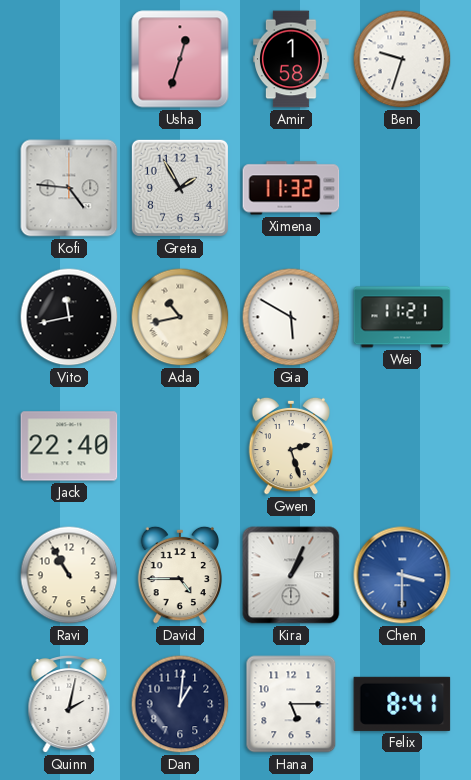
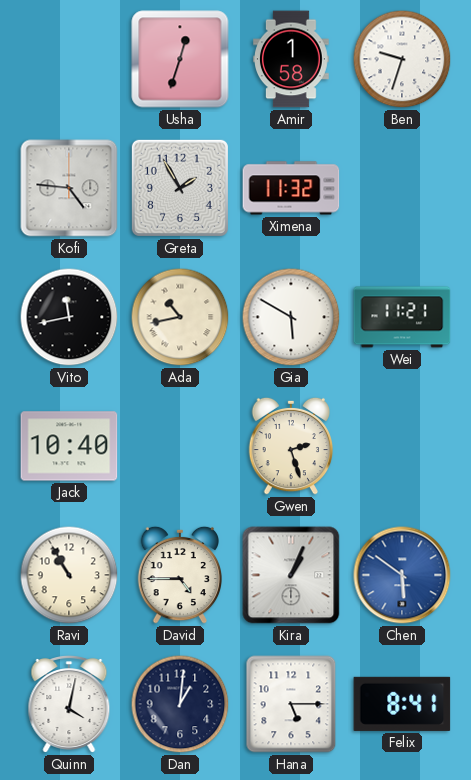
Jack: 22:40 -> 10:40
Chen: 3:30 -> 5:51
Quinn: 2:02 -> 4:02
